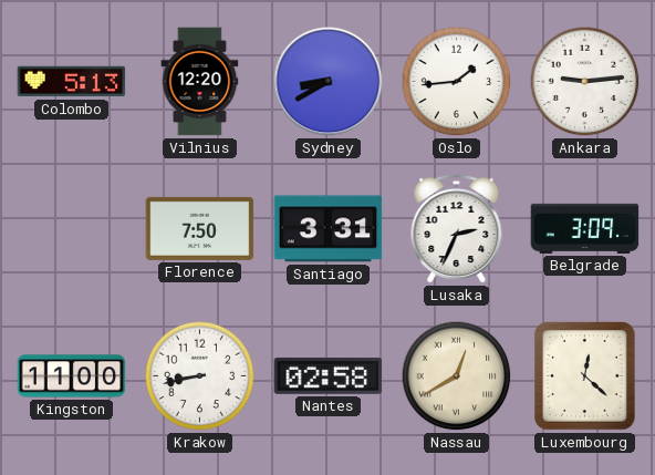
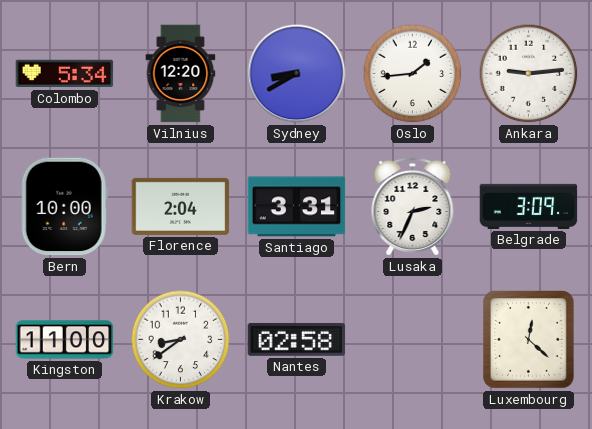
Colombo: 5:13 -> 5:34
Bern: none -> 10:00
Florence: 7:50 -> 2:04
Krakow: 8:43 -> 8:39
Nassau: 12:40 -> none
